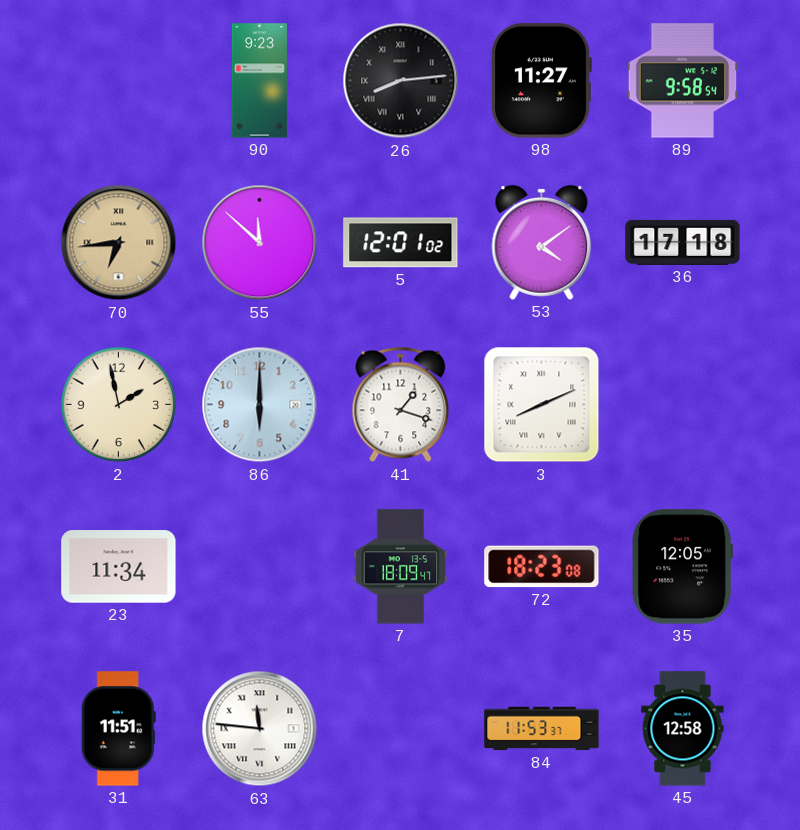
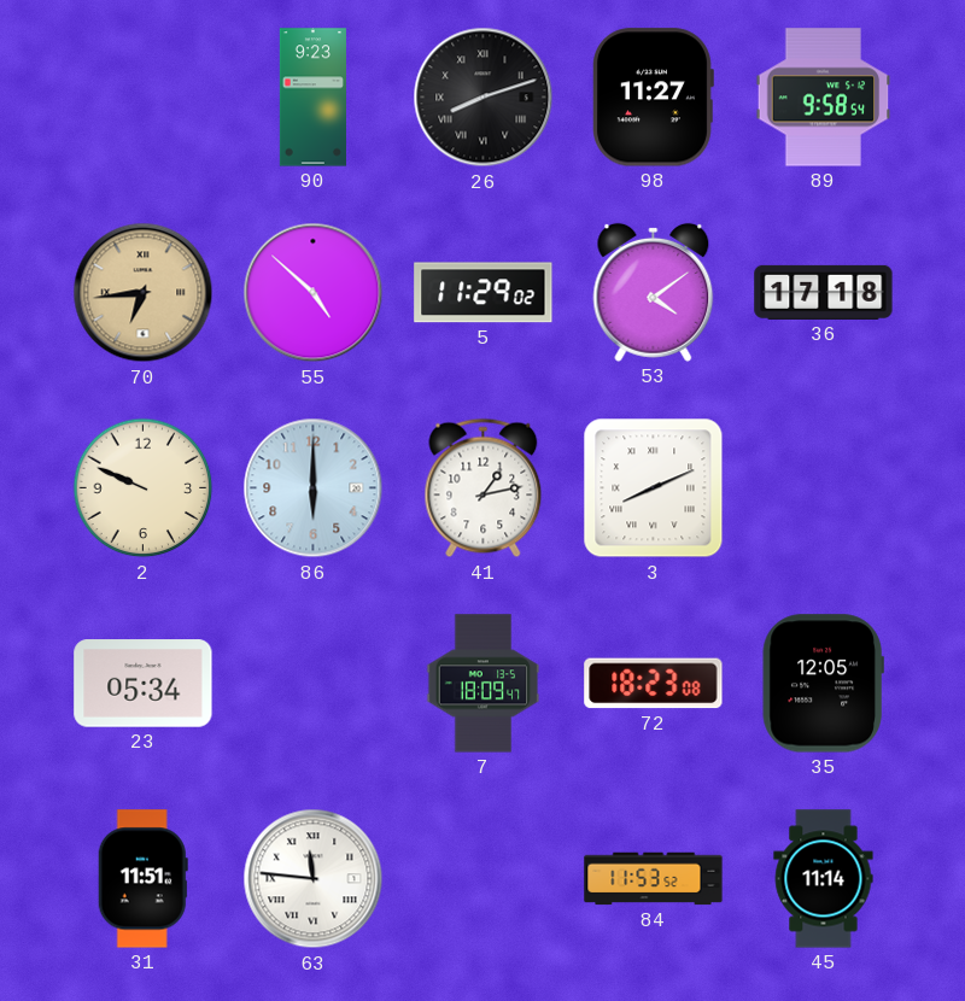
26: 8:14 -> 8:12
55: 11:52 -> 4:52
5: 12:01 -> 11:29
2: 1:58 -> 9:49
41: 1:18 -> 1:13
23: 11:34 -> 05:34
84: 11:53:37 -> 11:53:52
45: 12:58 -> 11:14
